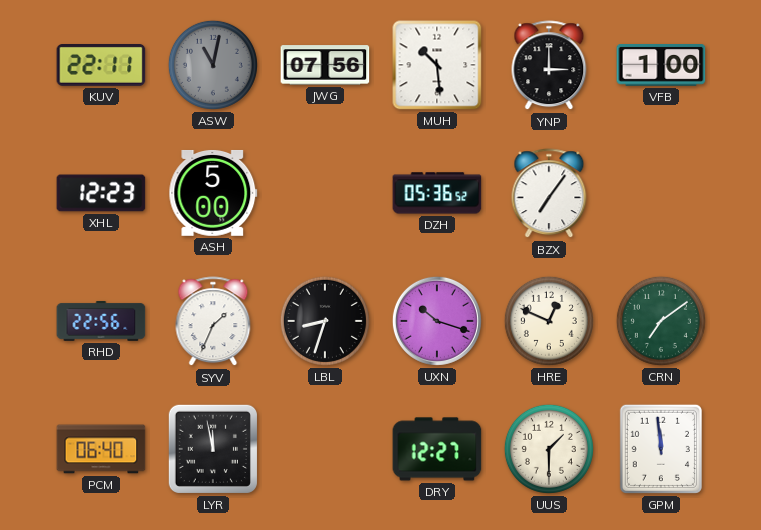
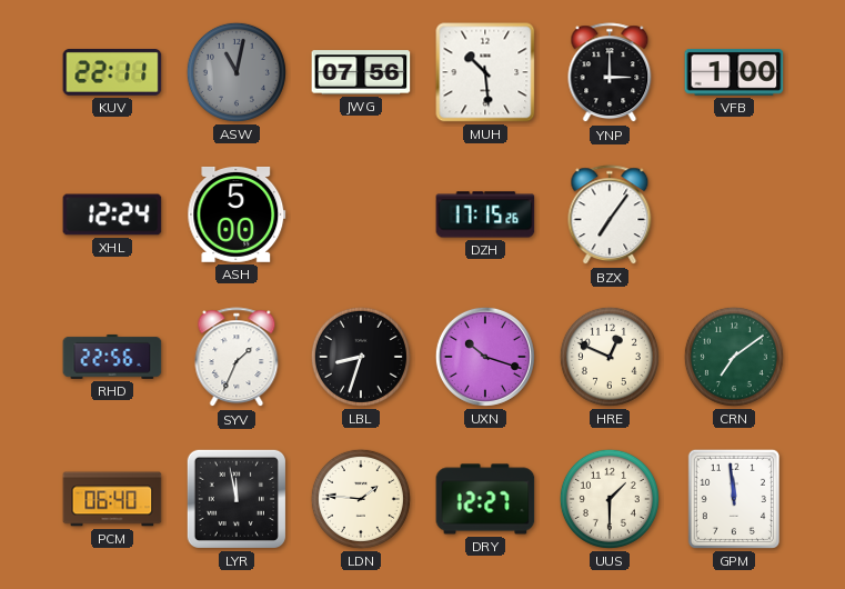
XHL: 12:23 -> 12:24
DZH: 05:36 -> 17:15
LDN: none -> 1:46
